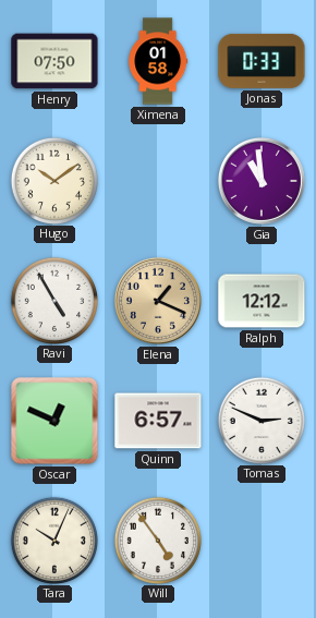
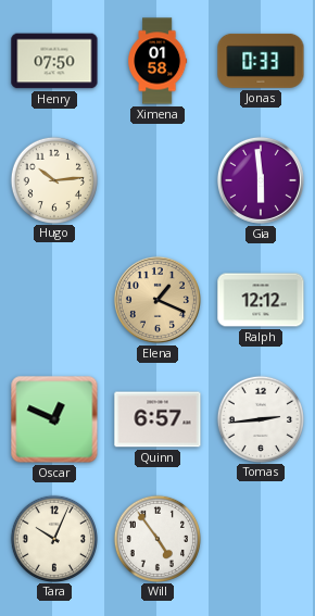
Hugo: 10:09 -> 10:14
Gia: 10:59 -> 5:59
Ravi: 4:55 -> none
Tomas: 2:49 -> 2:44
